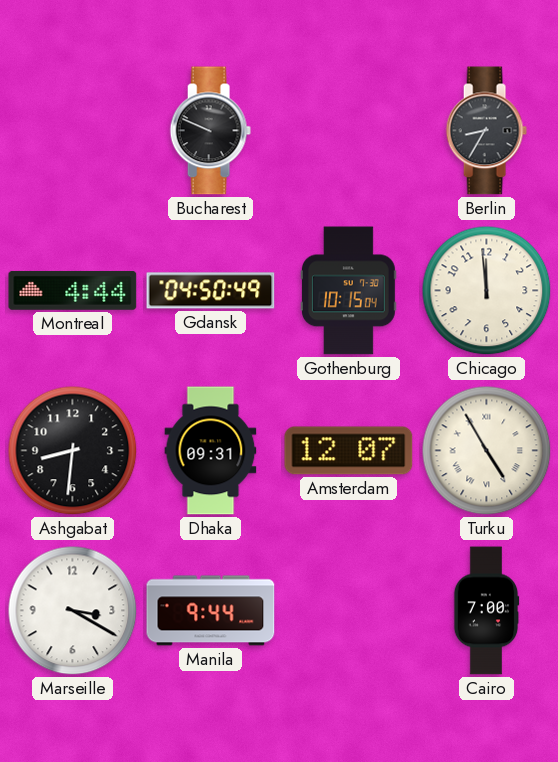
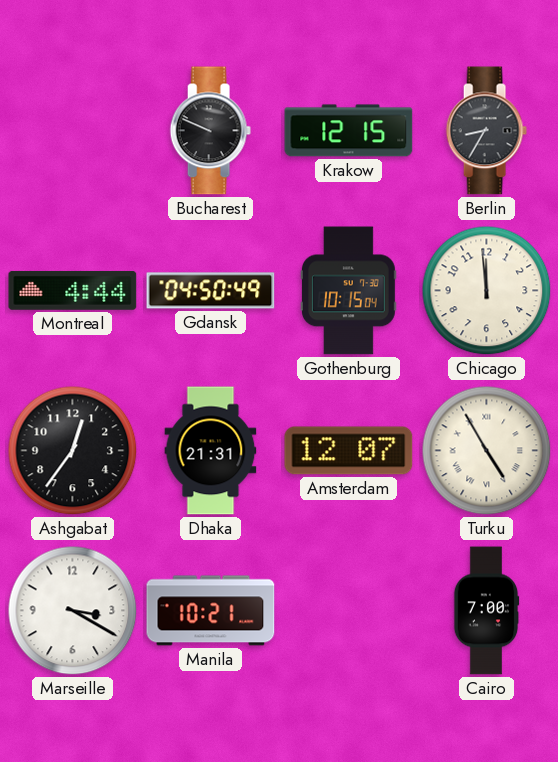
Krakow: none -> 12:15
Ashgabat: 8:31 -> 12:36
Dhaka: 09:31 -> 21:31
Manila: 9:44 -> 10:21
